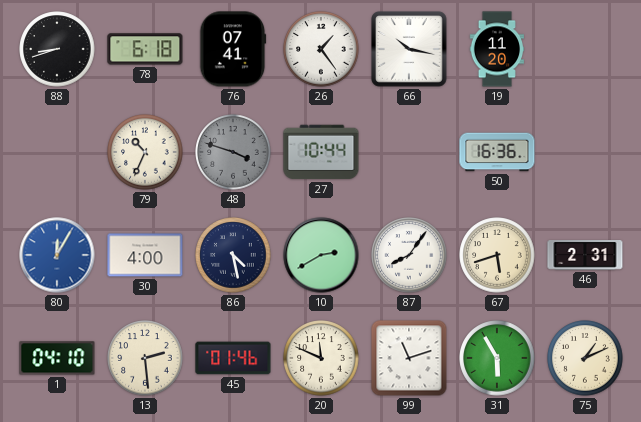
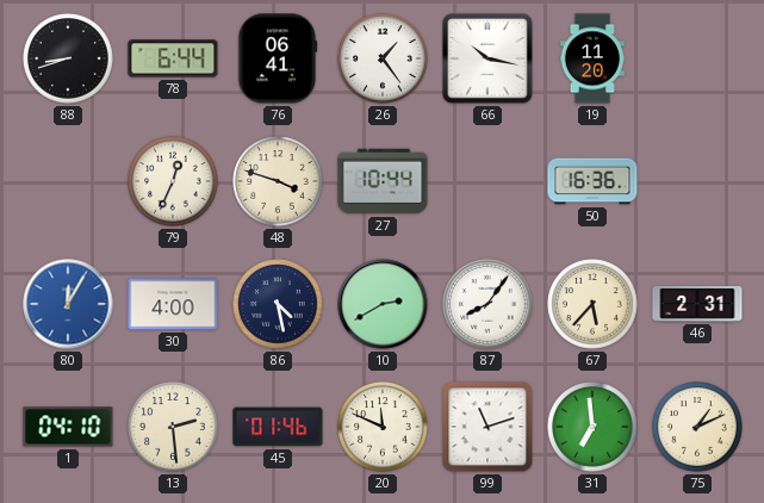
78: 6:18 -> 6:44
76: 07:41 -> 06:41
79: 10:34 -> 12:34
48 dial: grey -> cream
67: 5:42 -> 5:37
31: 5:55 -> 6:59
